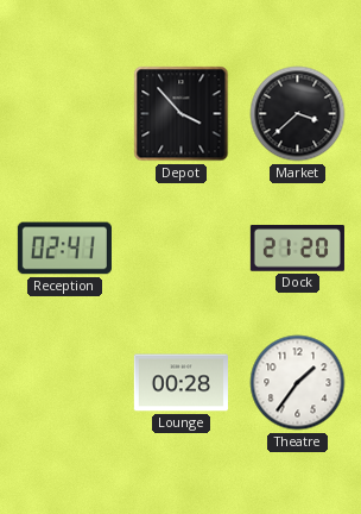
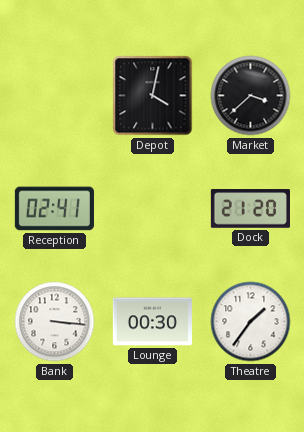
Depot: 3:53 -> 4:02
Bank: none -> 3:16
Lounge: 00:28 -> 00:30
